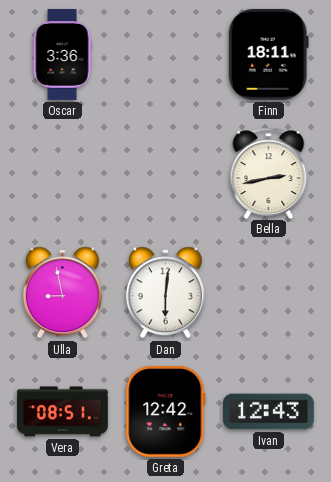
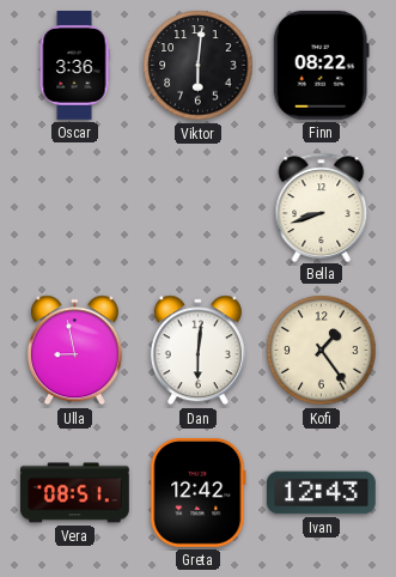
Viktor: none -> 6:01
Finn: 18:11 -> 08:22
Bella: 2:43 -> 8:42
Kofi: none -> 1:24
